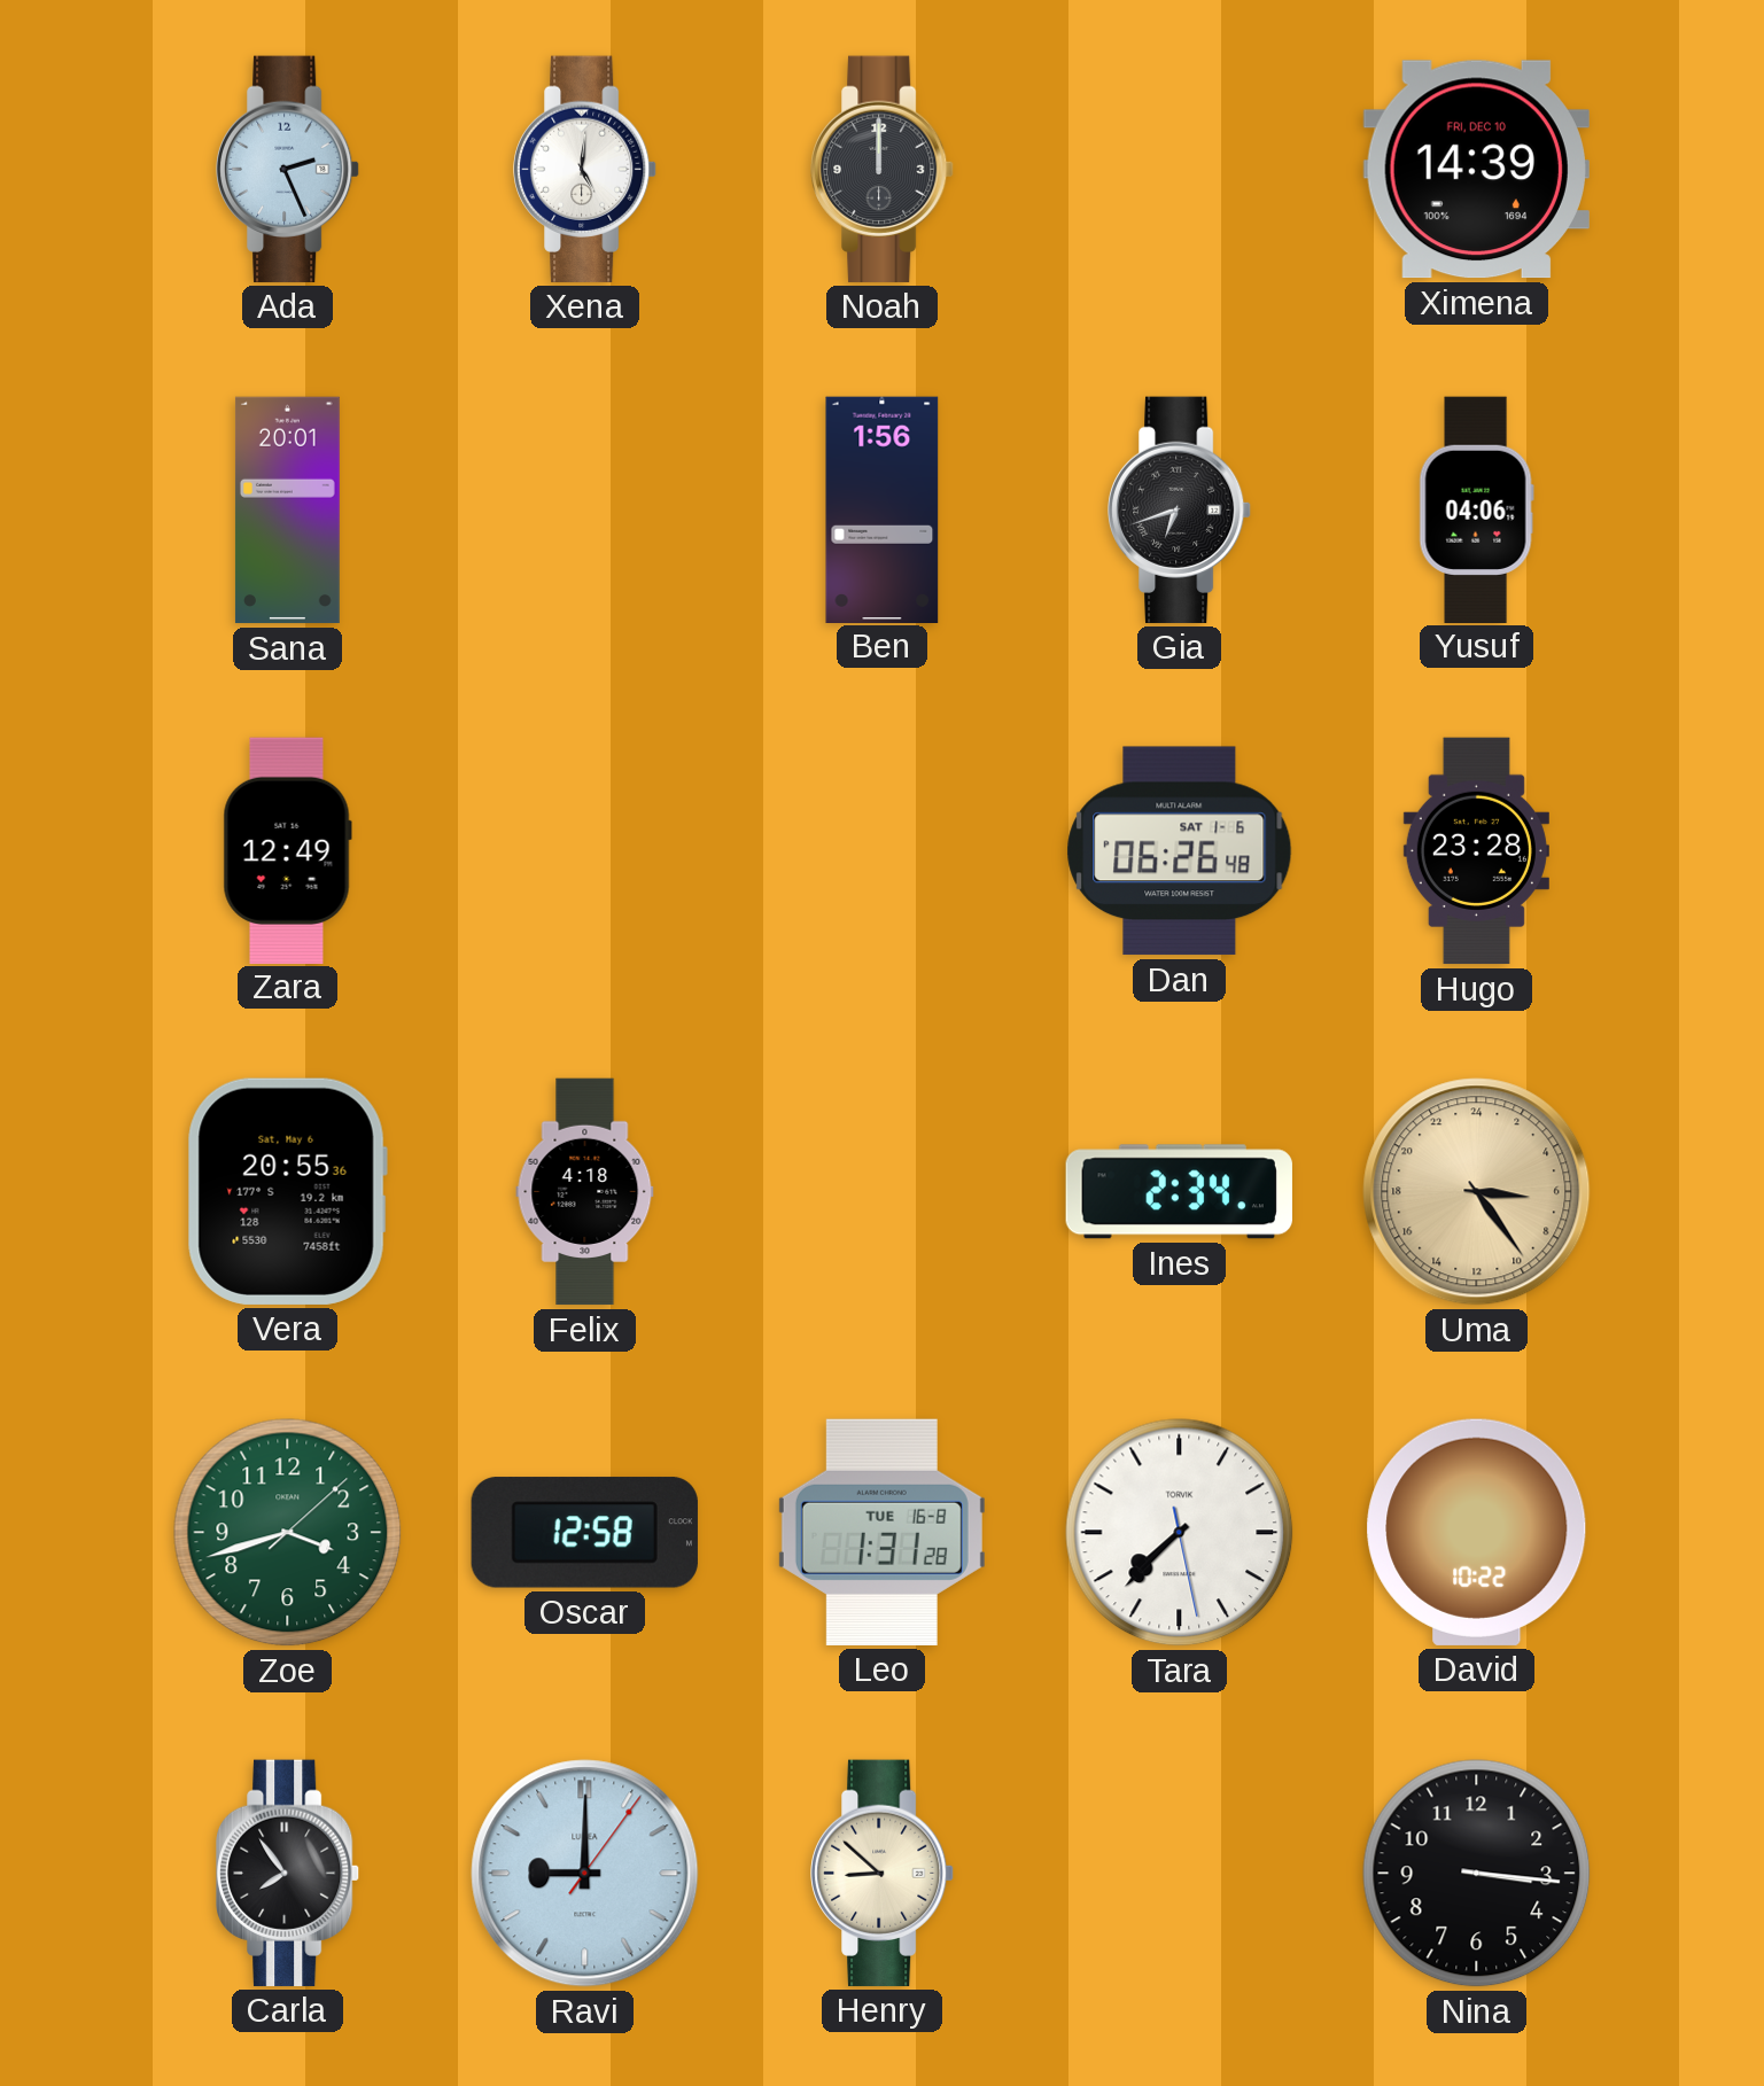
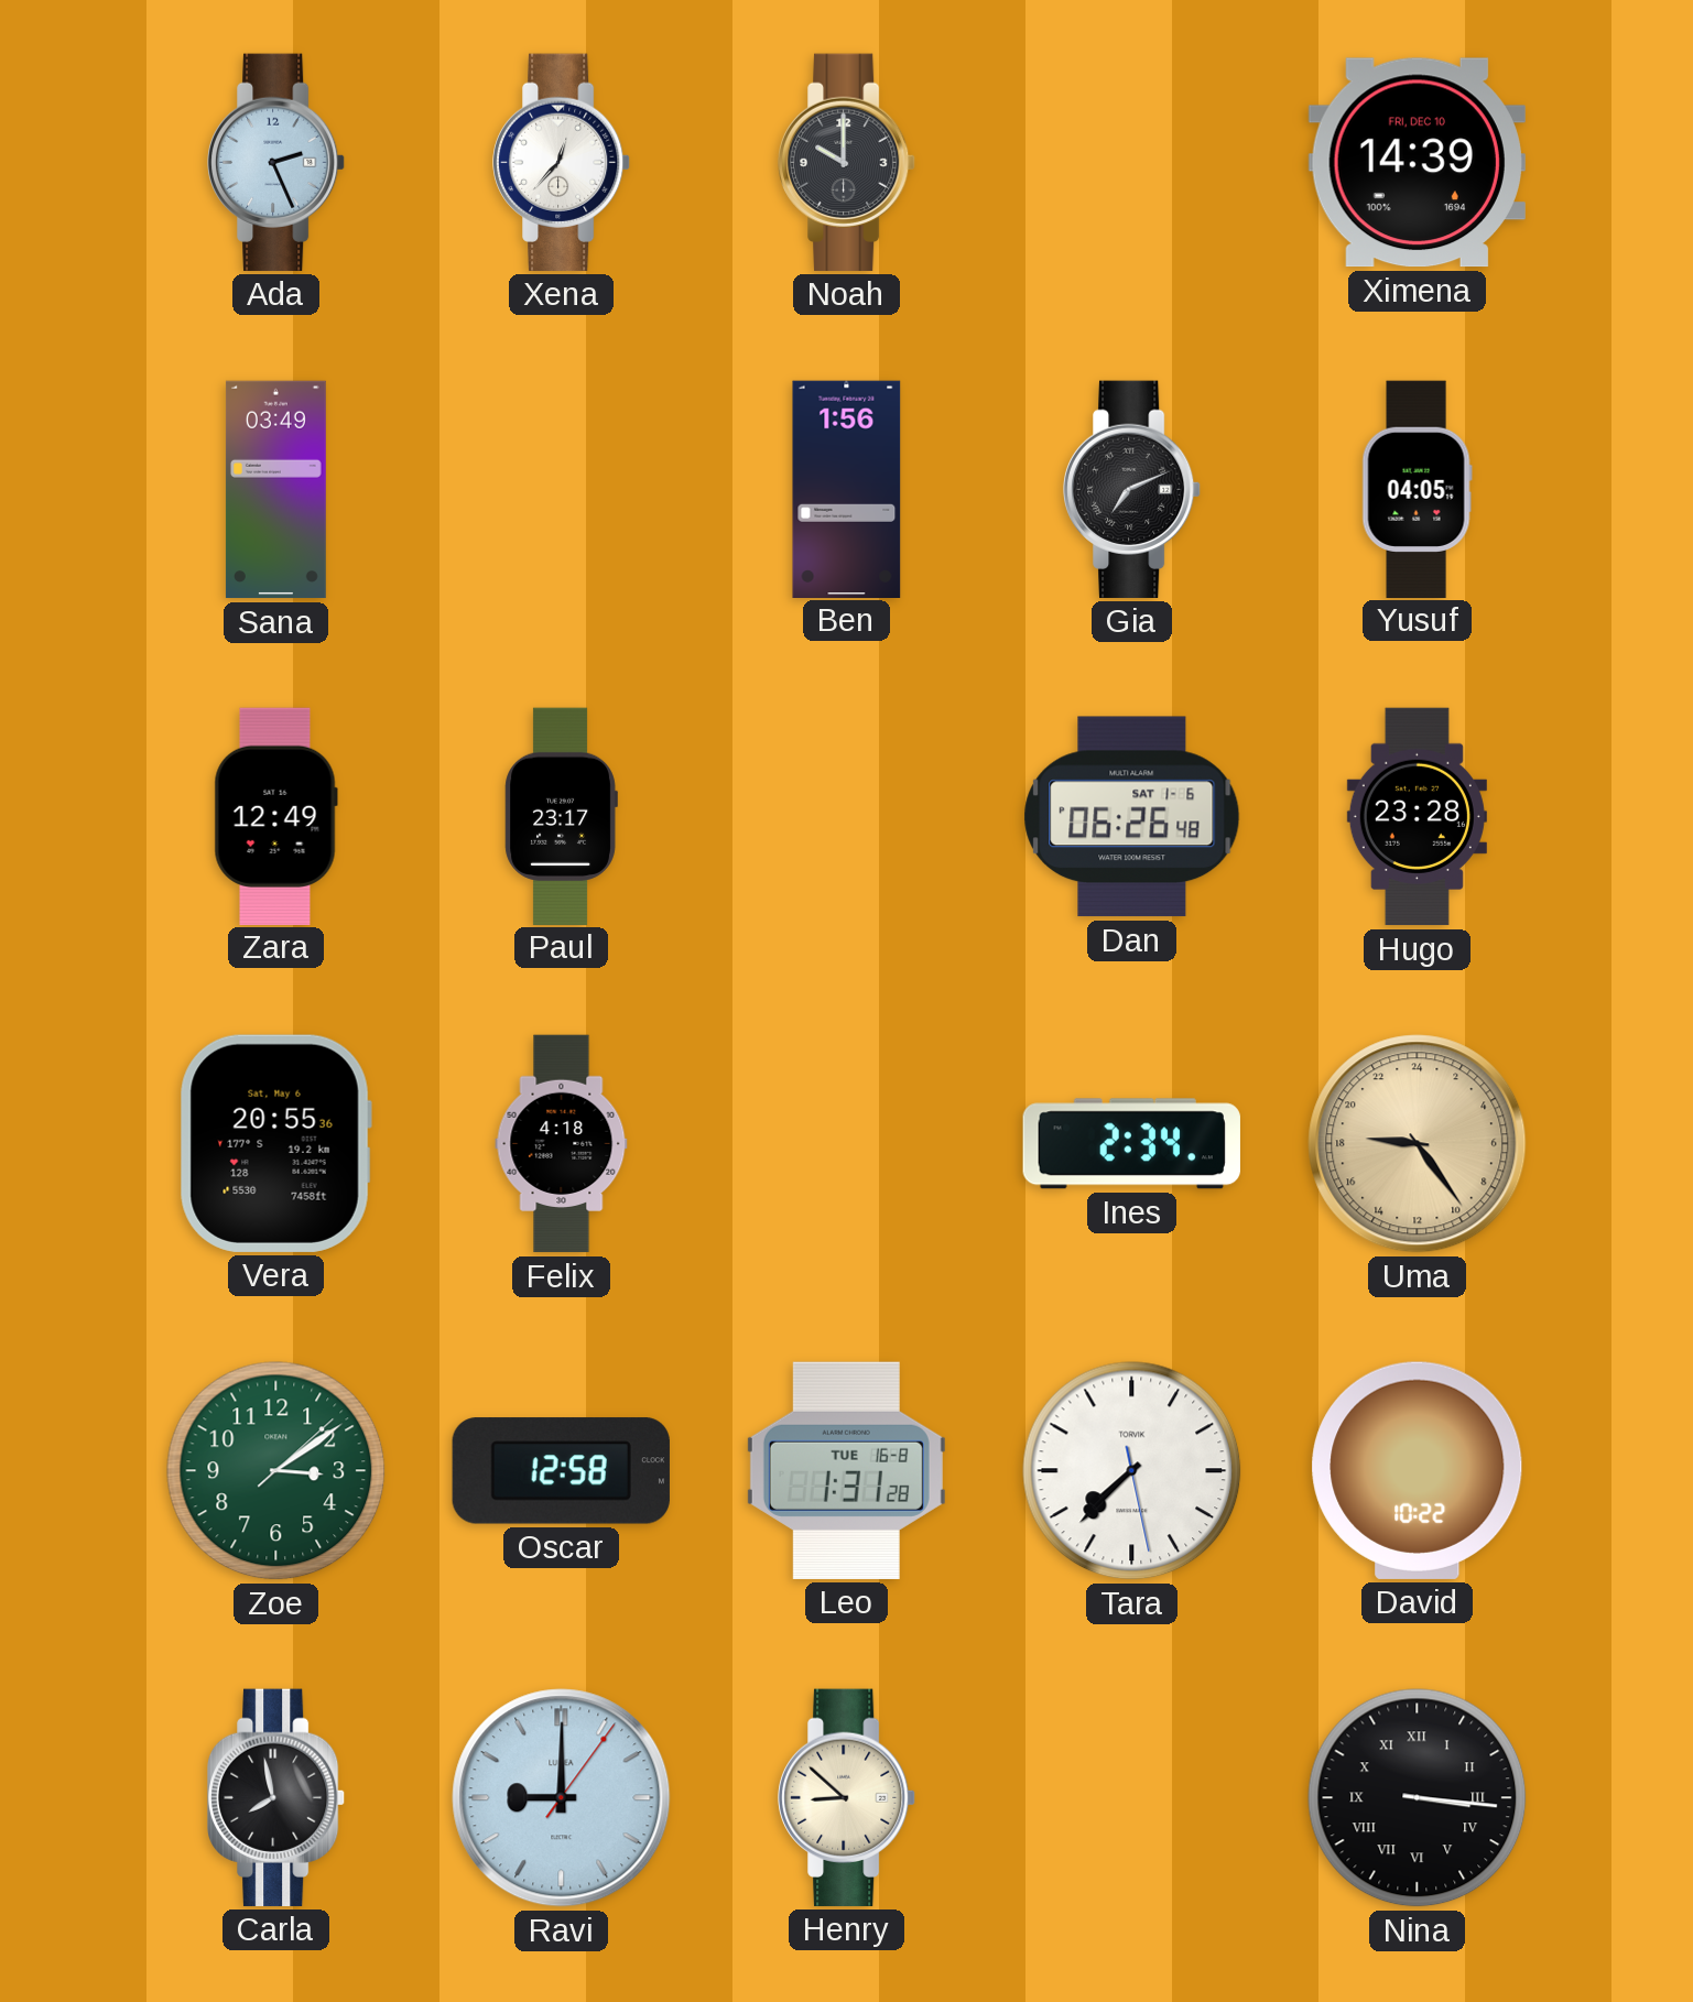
Xena: 5:01 -> 12:37
Noah: 12:00 -> 10:00
Sana: 20:01 -> 03:49
Gia: 6:42 -> 7:11
Yusuf: 04:06 -> 04:05
Paul: none -> 23:17
Uma: 6:24 -> 18:24
Zoe: 3:42 -> 3:09
Carla: 7:54 -> 7:58
Nina numerals: Arabic -> Roman
